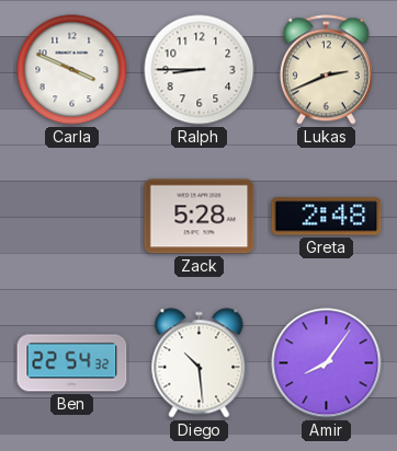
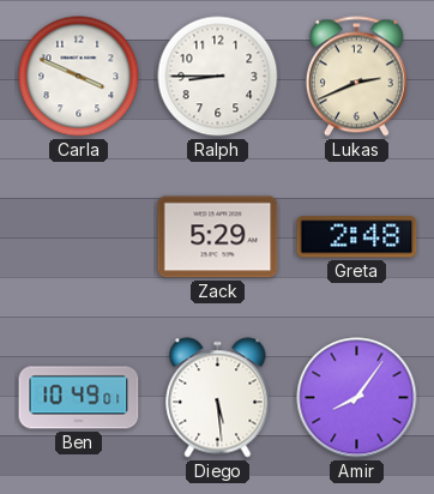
Zack: 5:28 -> 5:29
Ben: 22:54 -> 10:49
Diego: 10:29 -> 5:29
